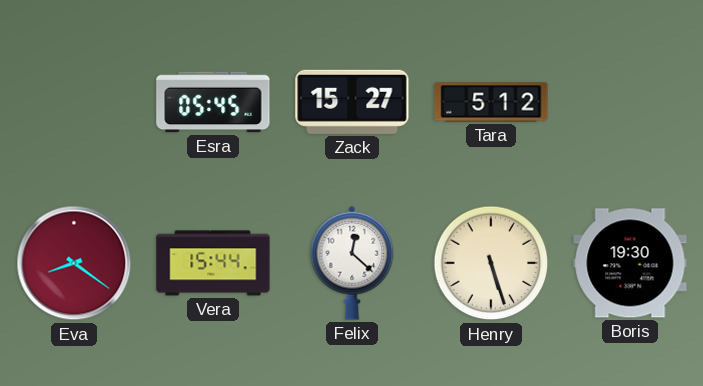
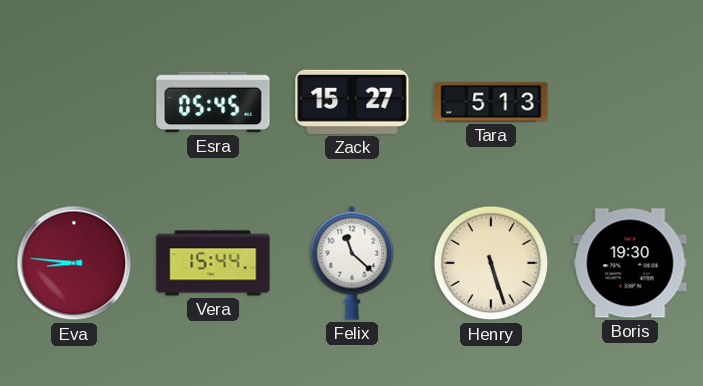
Tara: 5:12 -> 5:13
Eva: 8:21 -> 8:46
Felix: 12:22 -> 11:22
